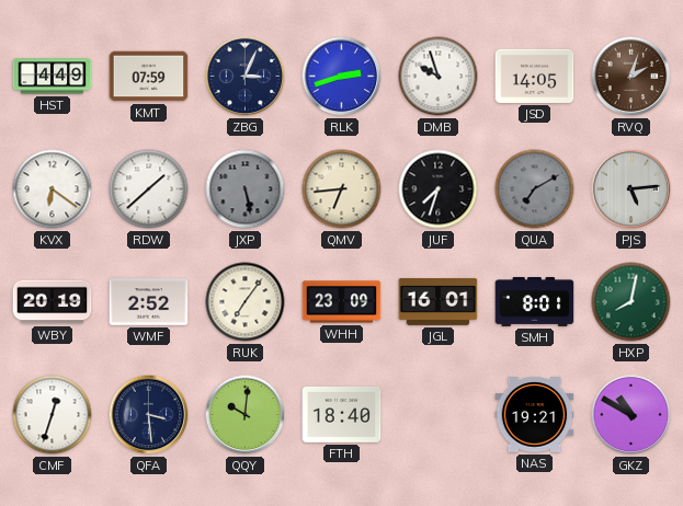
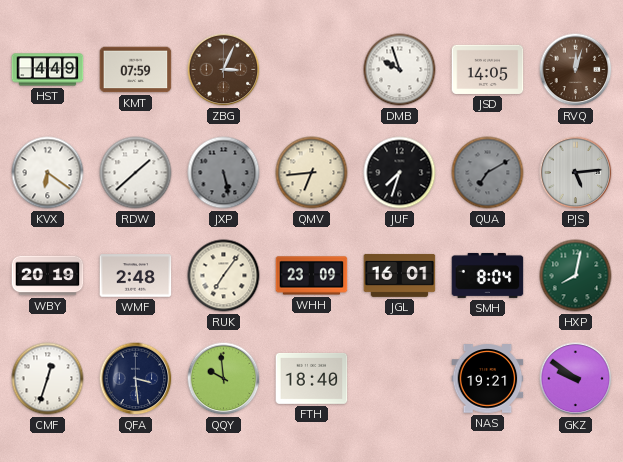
ZBG dial: navy -> brown
RLK: 2:42 -> none
RVQ: 2:03 -> 12:03
WMF: 2:52 -> 2:48
SMH: 8:01 -> 8:04
QQY: 10:01 -> 9:59
GKZ: 10:50 -> 9:51
